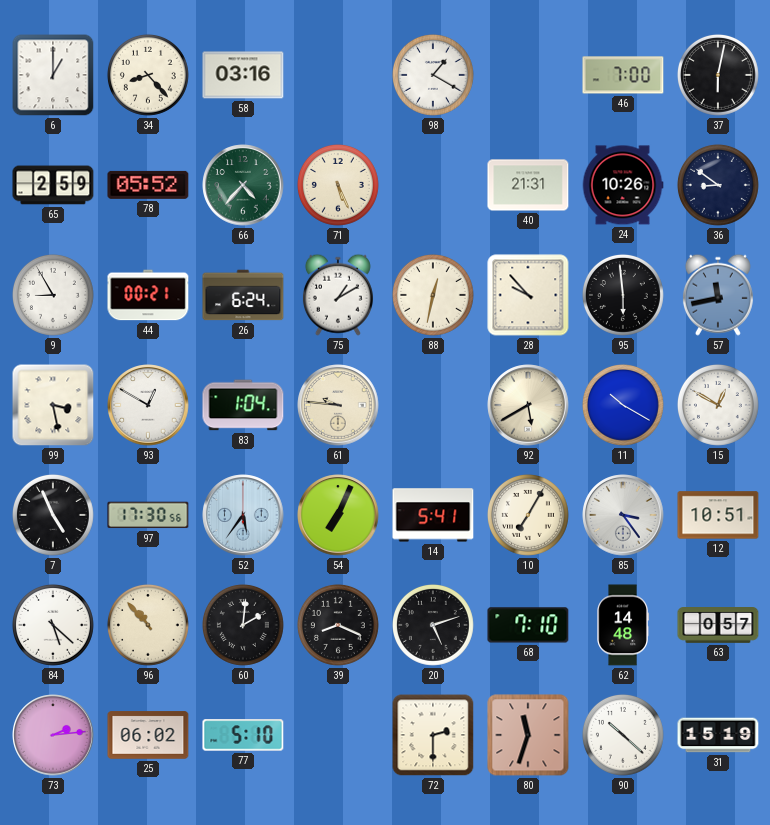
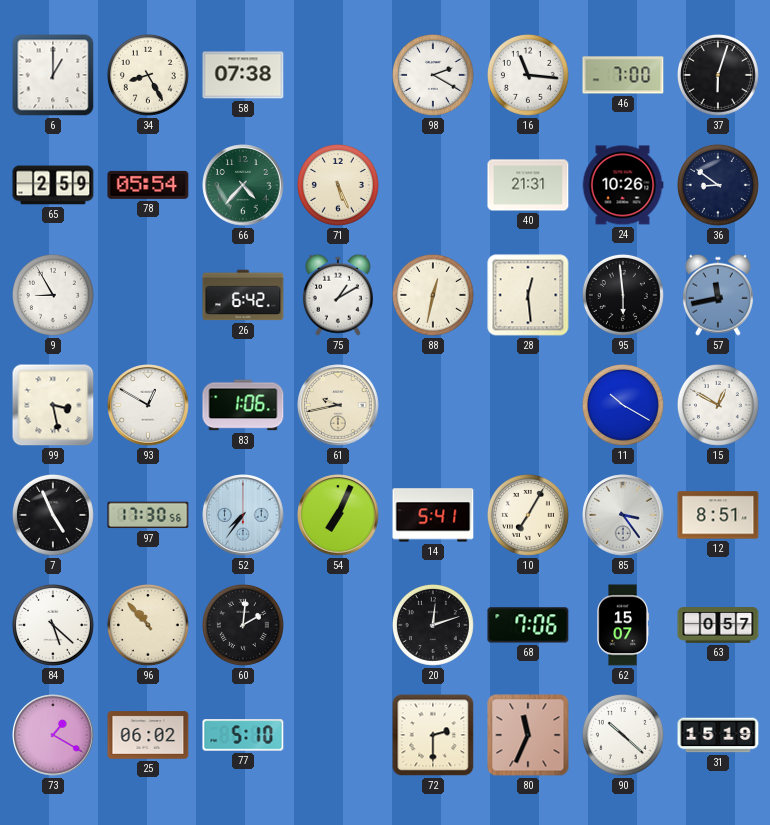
34: 8:23 -> 8:25
58: 03:16 -> 07:38
98: 1:20 -> 2:20
16: none -> 11:16
37: 6:02 -> 6:03
78: 05:52 -> 05:54
44: 00:21 -> none
26: 6:24 -> 6:42
28: 9:53 -> 12:29
83: 1:04 -> 1:06
61: 9:46 -> 9:43
92: 5:40 -> none
52: 5:36 -> 7:36
12: 10:51 -> 8:51
39: 8:19 -> none
20: 5:12 -> 12:12
68: 7:10 -> 7:06
62: 14:48 -> 15:07
73: 2:14 -> 1:20
80: 11:33 -> 11:34
